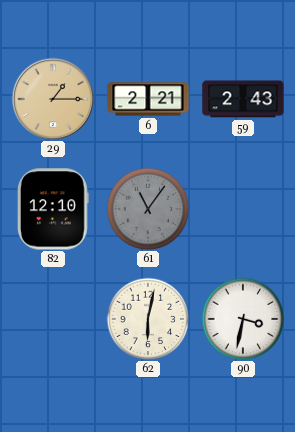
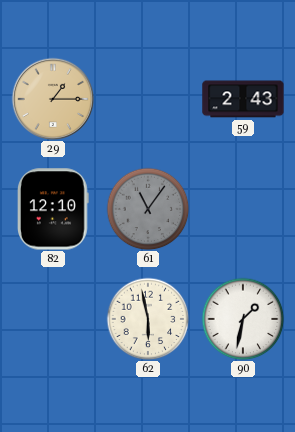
6: 2:21 -> none
62: 6:02 -> 5:58
90: 3:32 -> 1:32
